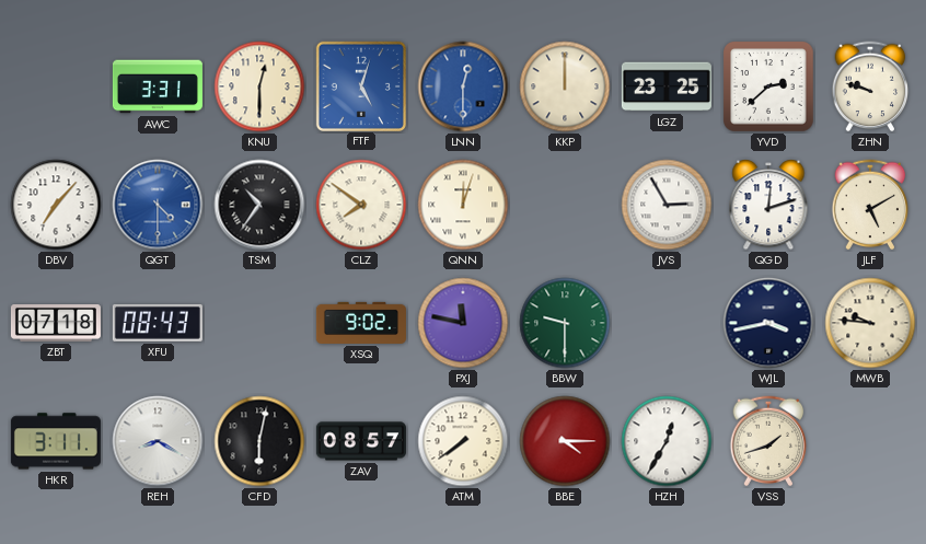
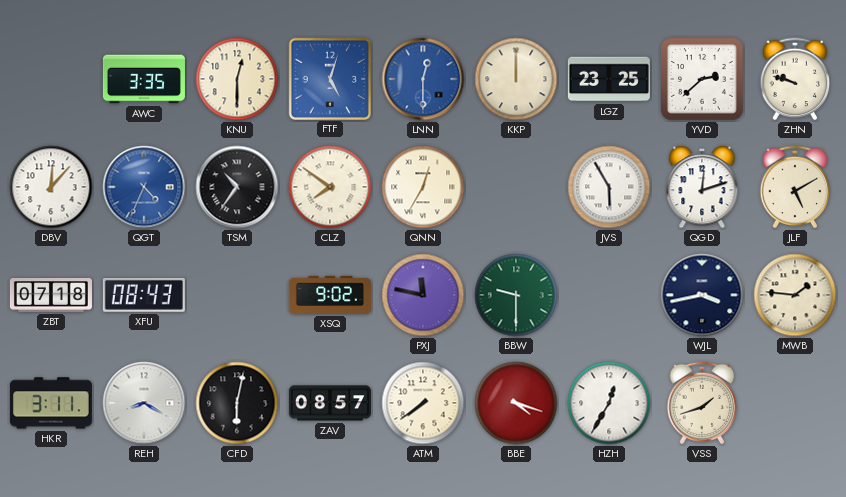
AWC: 3:31 -> 3:35
DBV: 7:07 -> 12:07
QGT: 4:30 -> 4:34
QNN: 12:03 -> 12:35
JVS: 2:55 -> 5:55
MWB: 9:46 -> 1:46
BBE: 4:15 -> 4:18
